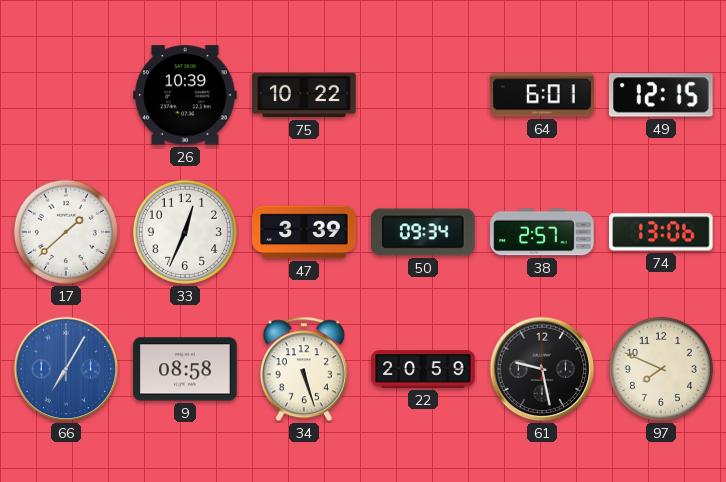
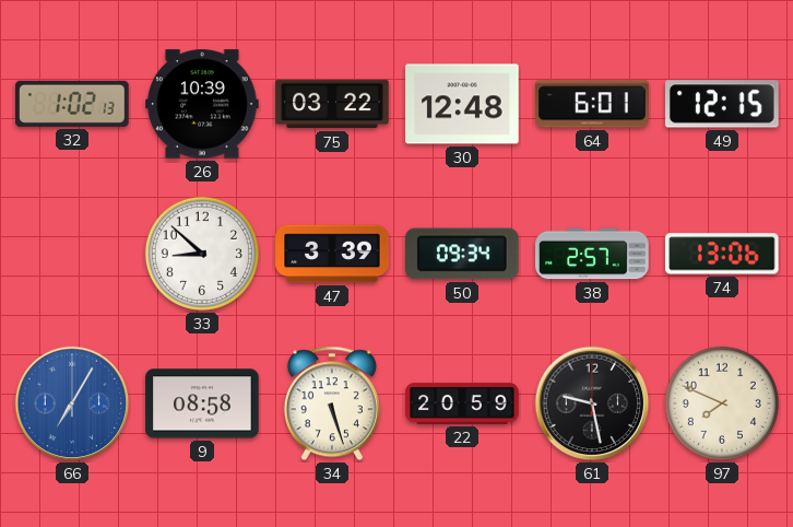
32: none -> 1:02
75: 10:22 -> 03:22
30: none -> 12:48
17: 1:38 -> none
33: 12:34 -> 8:52
